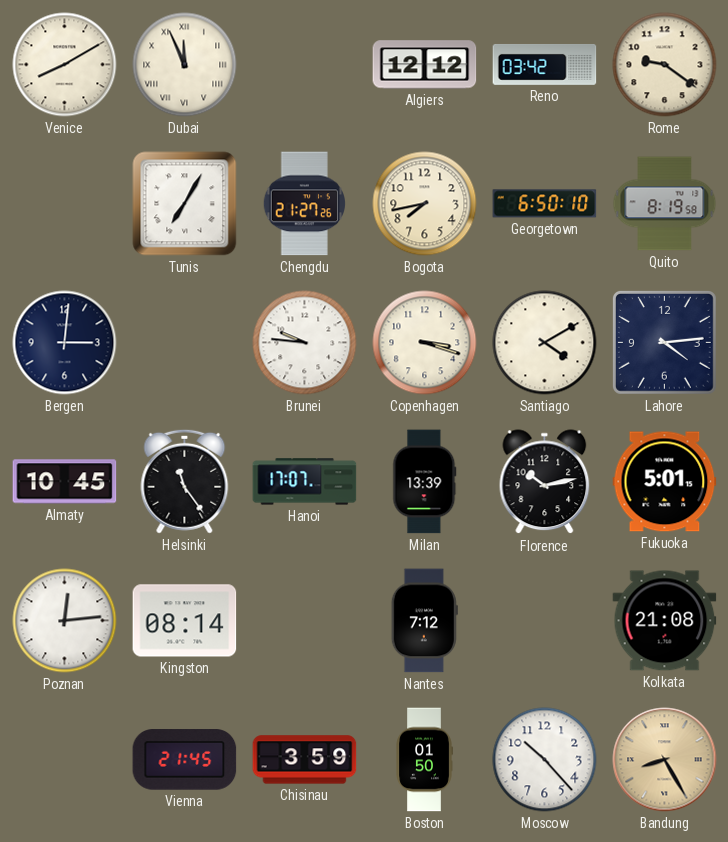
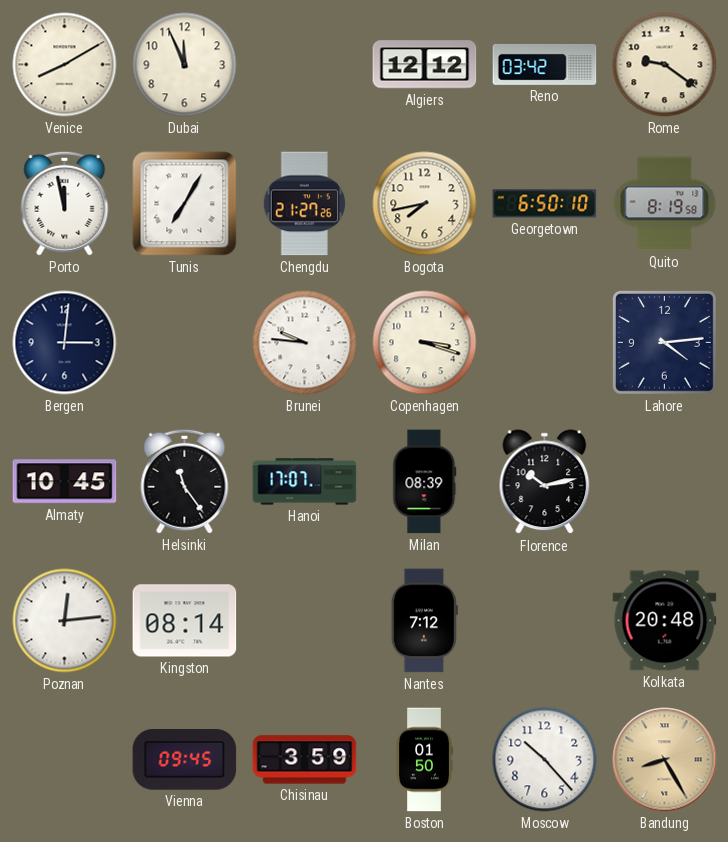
Dubai numerals: Roman -> Arabic
Porto: none -> 11:58
Santiago: 4:10 -> none
Milan: 13:39 -> 08:39
Fukuoka: 5:01 -> none
Kolkata: 21:08 -> 20:48
Vienna: 21:45 -> 09:45
